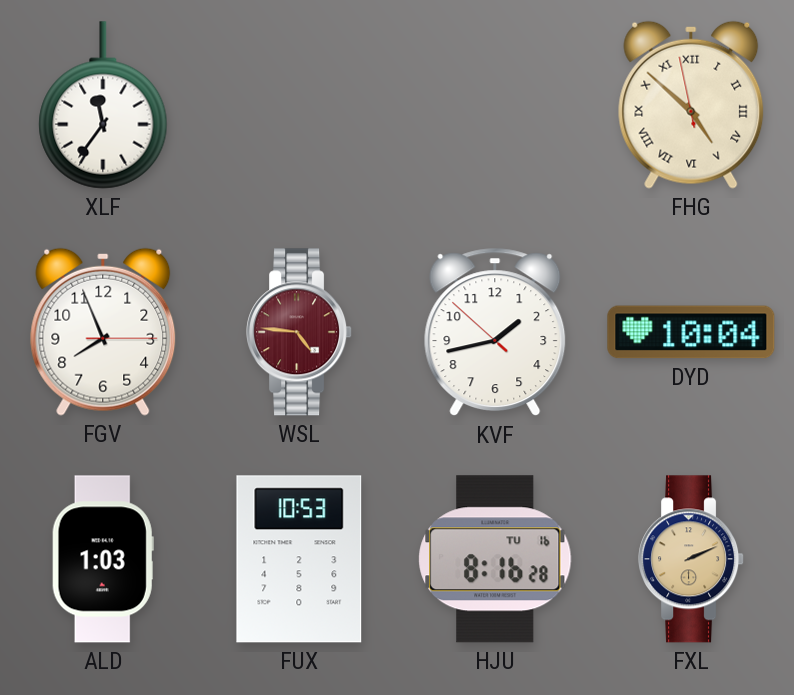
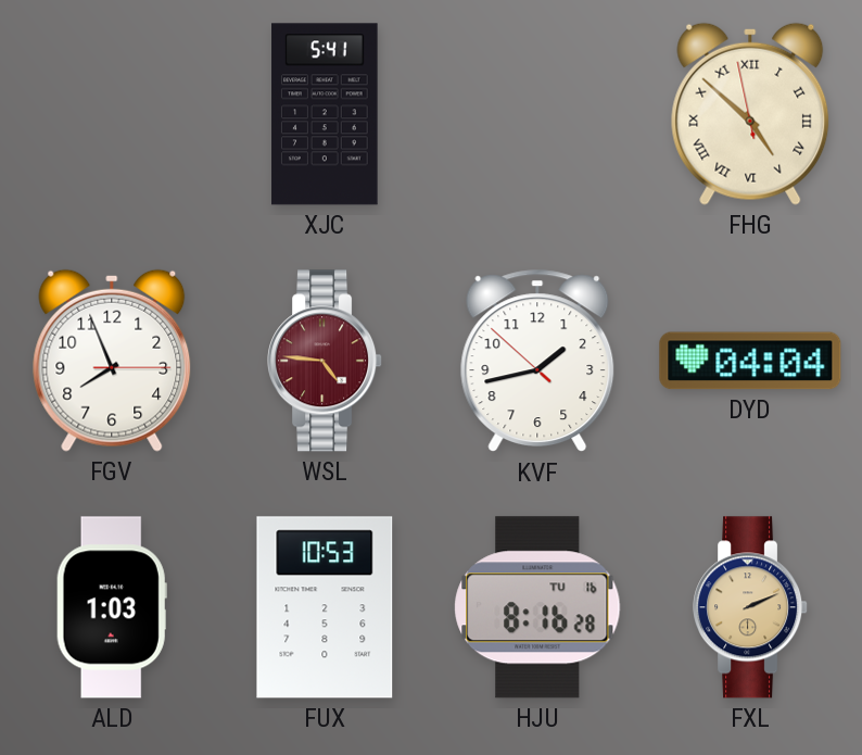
XLF: 11:36 -> none
XJC: none -> 5:41
DYD: 10:04 -> 04:04
